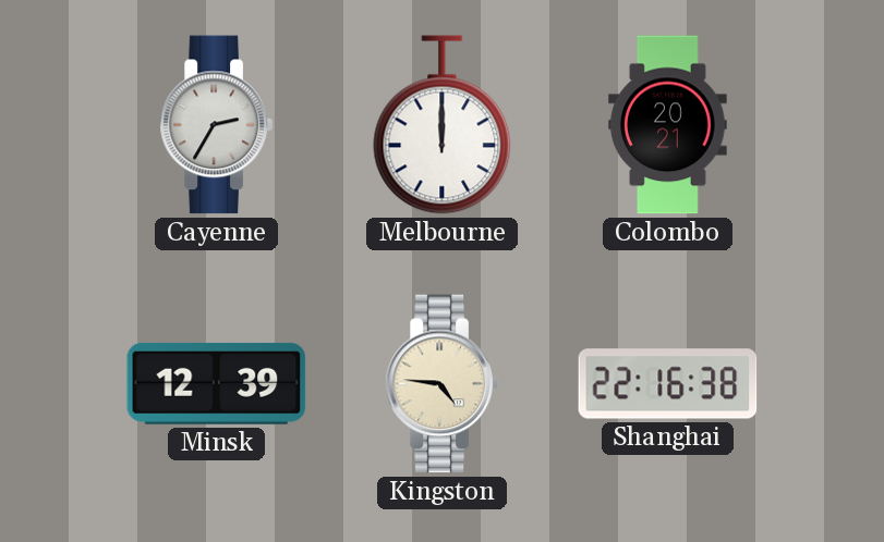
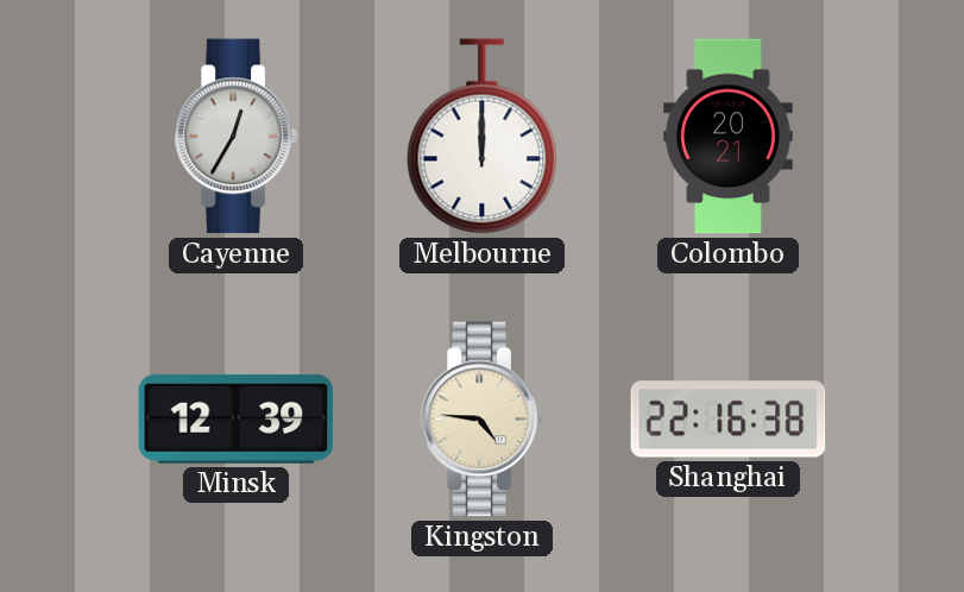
Cayenne: 2:35 -> 12:35
